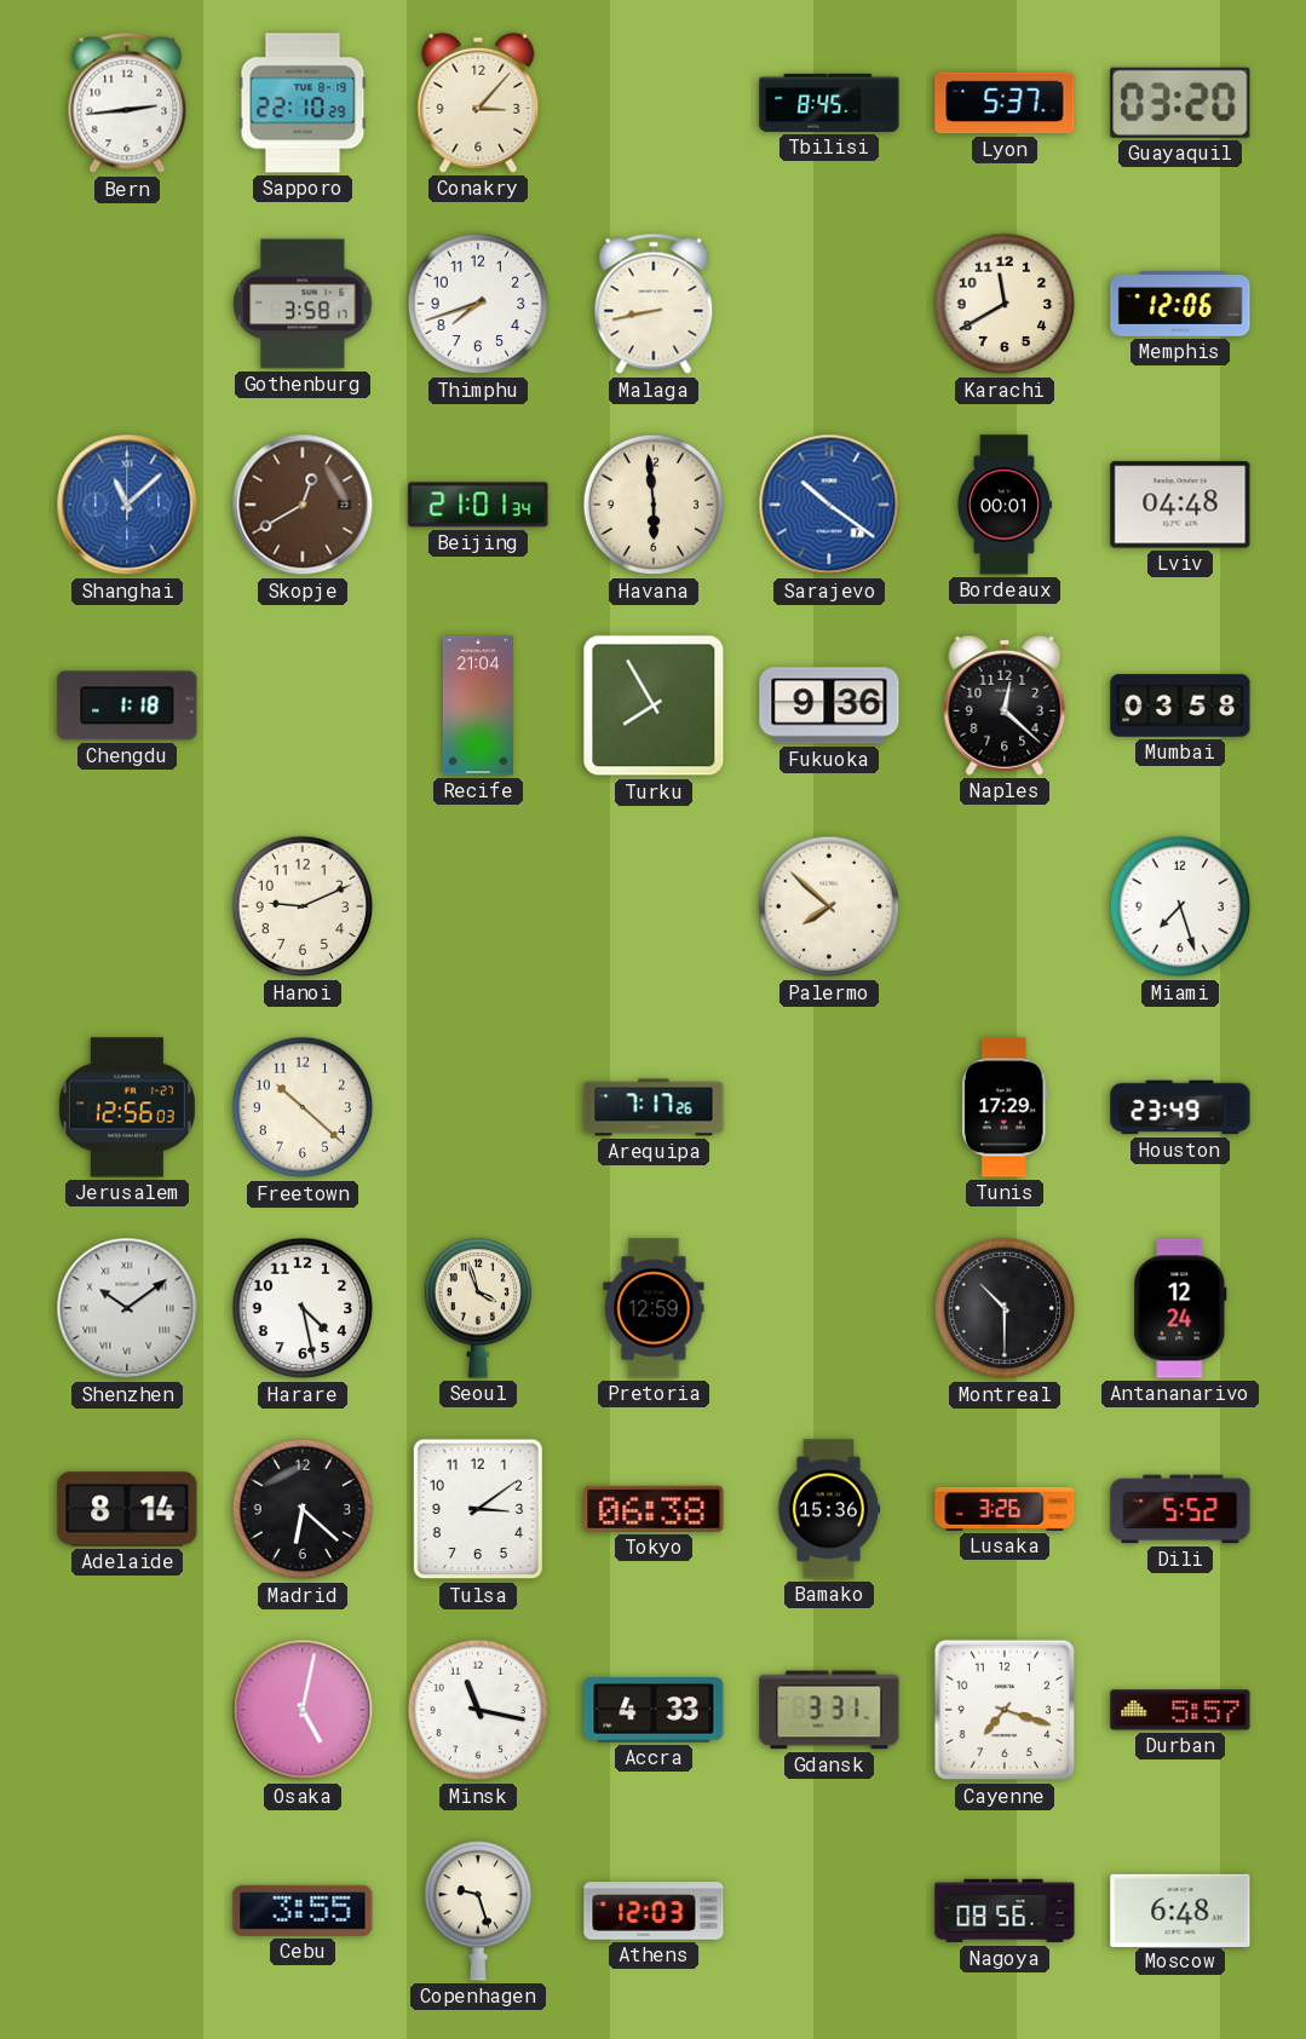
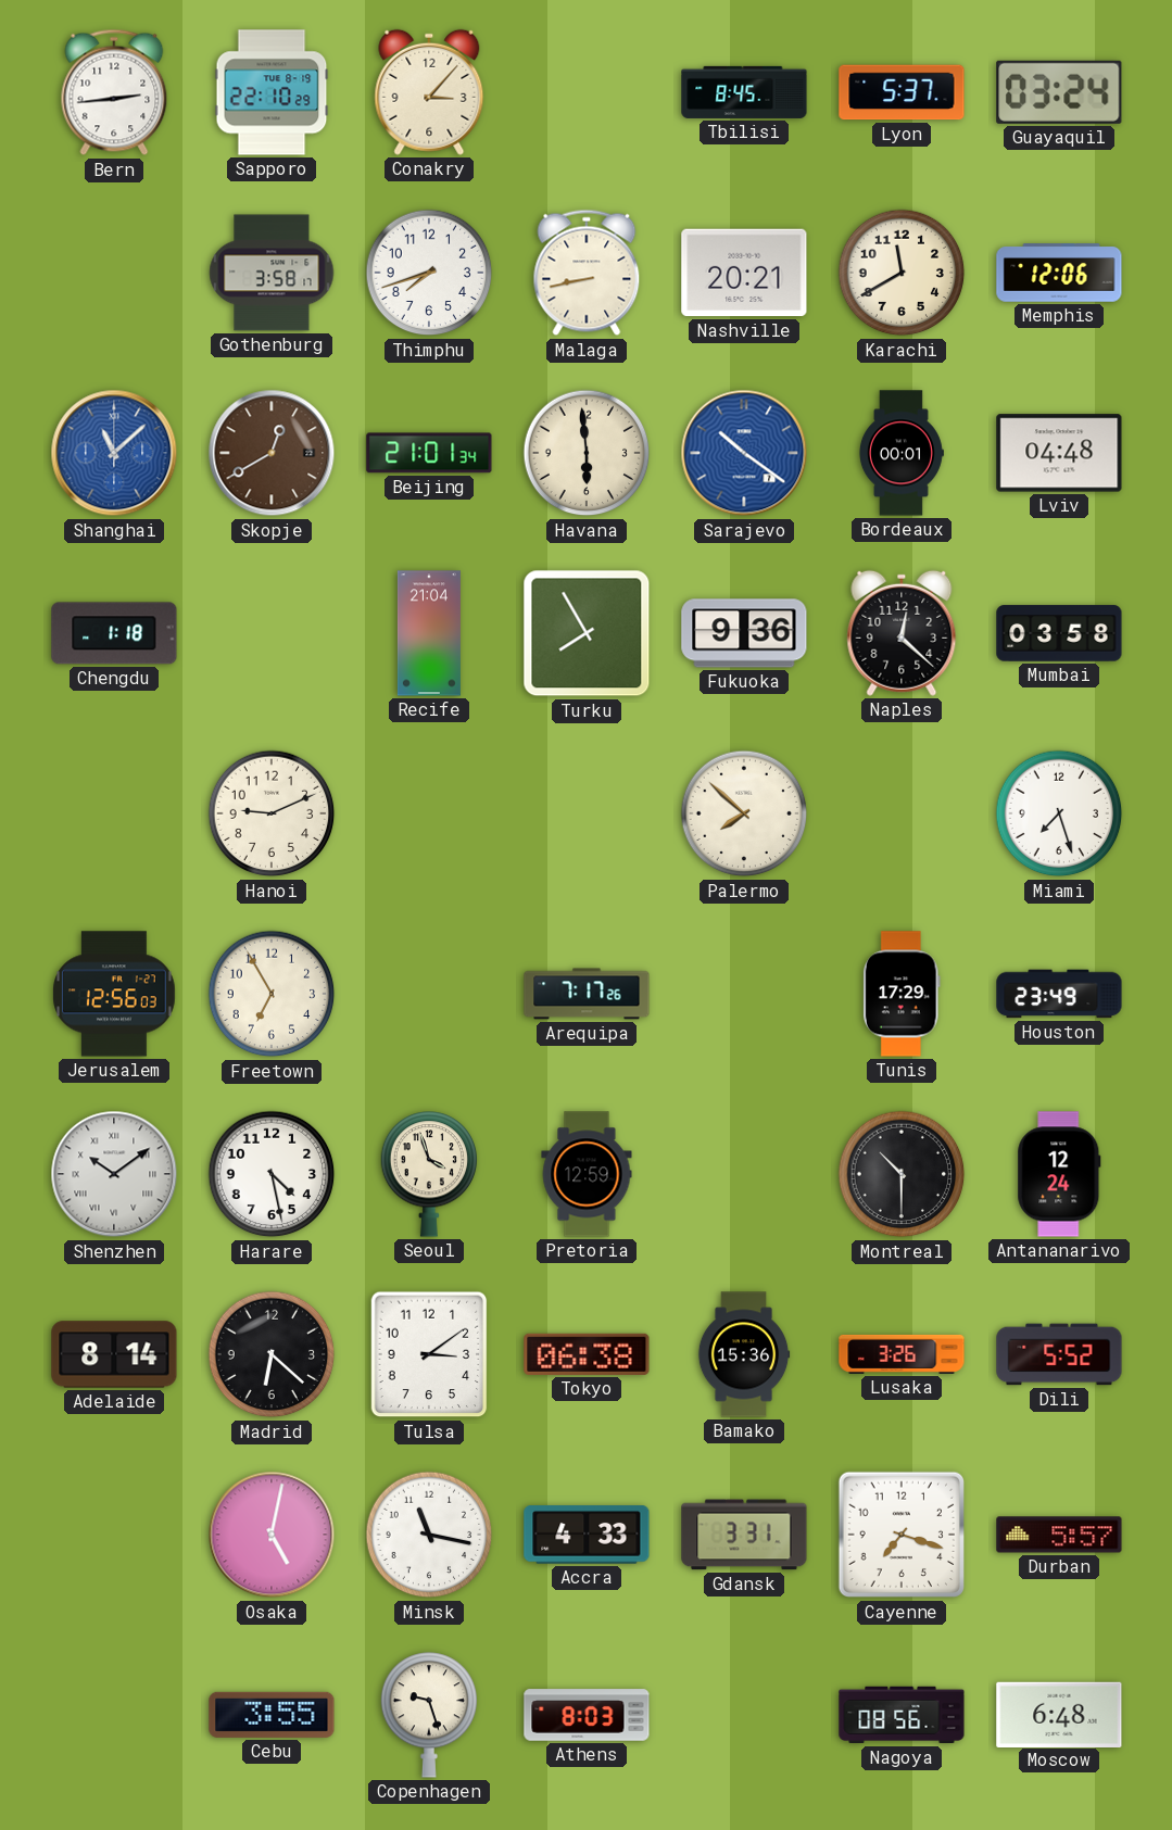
Guayaquil: 03:20 -> 03:24
Nashville: none -> 20:21
Freetown: 10:22 -> 6:55
Athens: 12:03 -> 8:03
